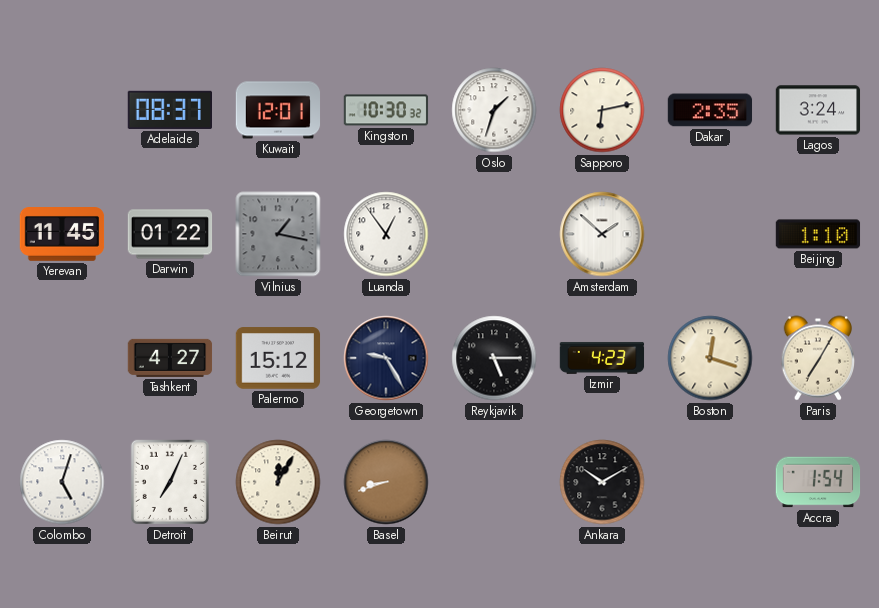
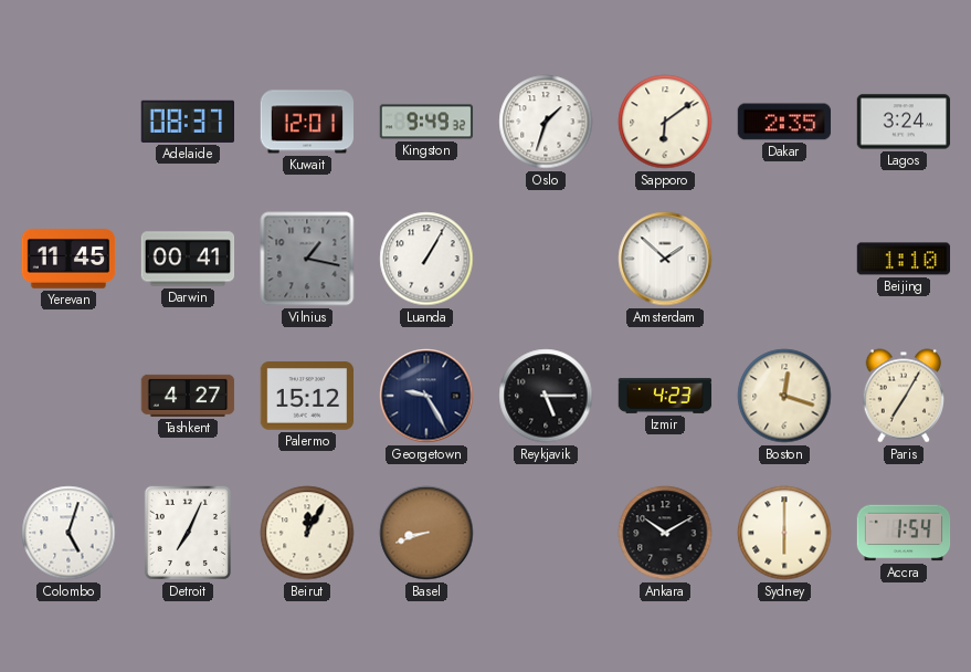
Kingston: 10:30 -> 9:49
Sapporo: 6:13 -> 6:09
Darwin: 01:22 -> 00:41
Luanda: 12:54 -> 1:05
Sydney: none -> 6:00
